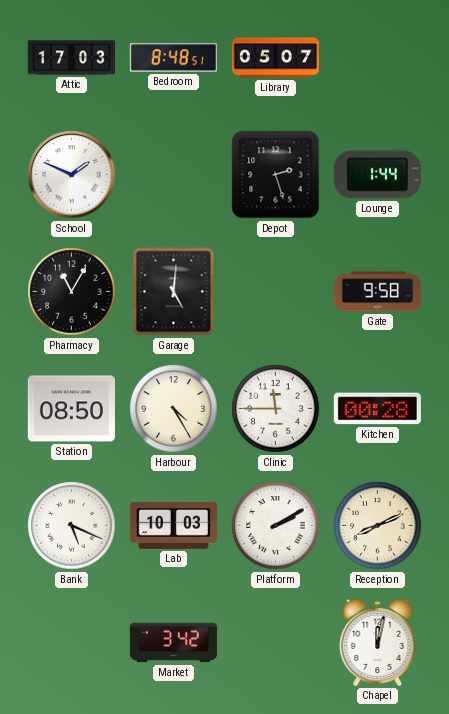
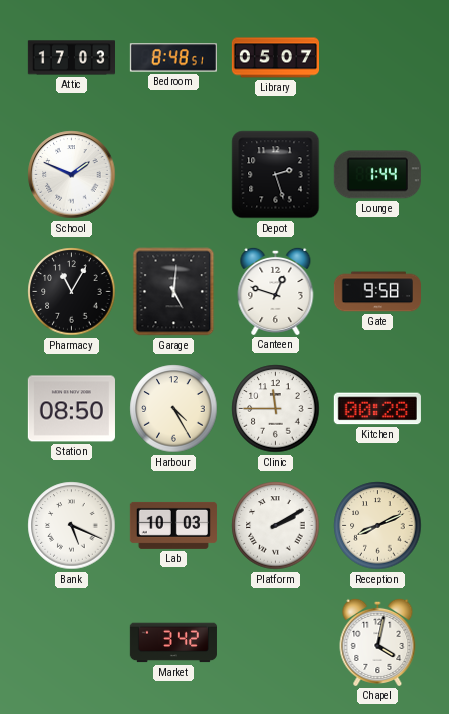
Canteen: none -> 12:48
Chapel: 12:02 -> 4:02
